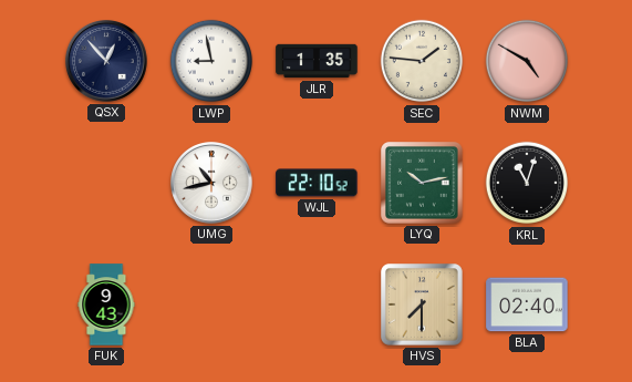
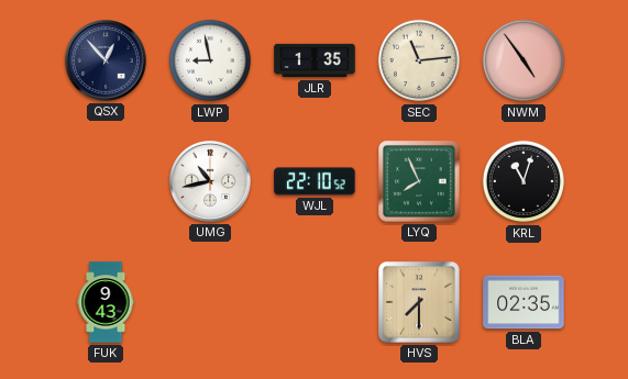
SEC: 1:46 -> 11:14
NWM: 4:50 -> 4:54
LYQ: 10:13 -> 7:56
BLA: 02:40 -> 02:35
